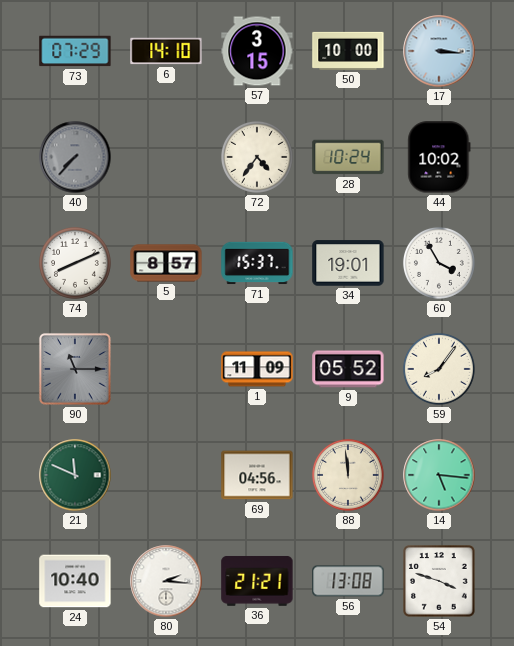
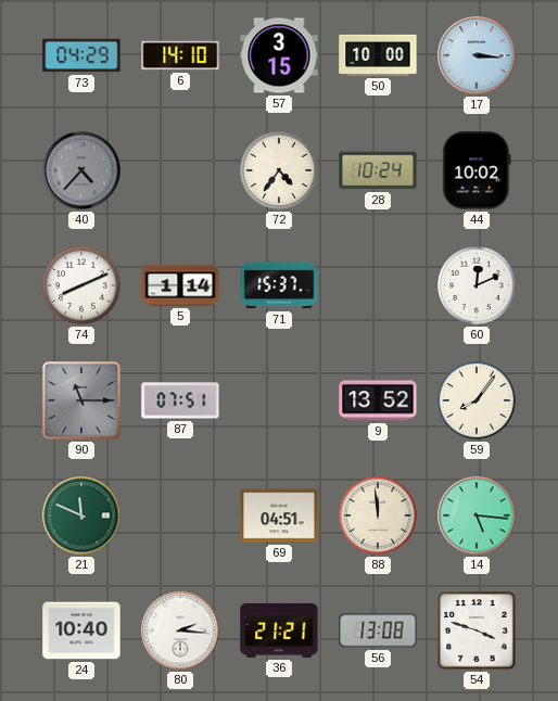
73: 07:29 -> 04:29
40: 7:37 -> 4:37
5: 8:57 -> 1:14
34: 19:01 -> none
60: 3:55 -> 12:11
87: none -> 07:51
1: 11:09 -> none
9: 05:52 -> 13:52
69: 04:56 -> 04:51
